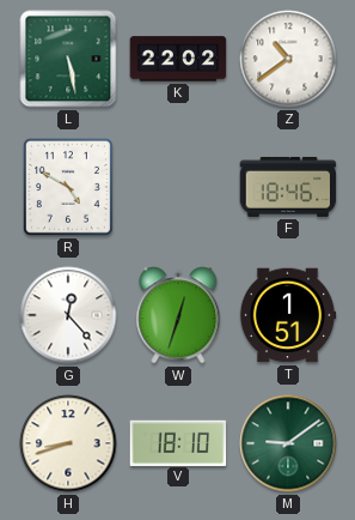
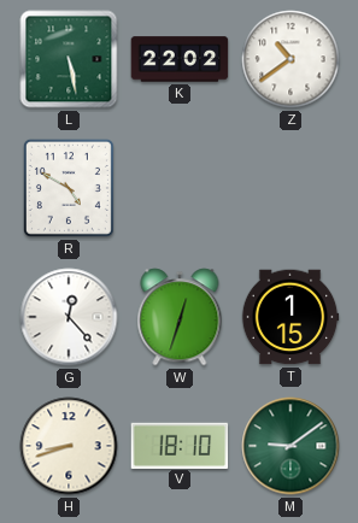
F: 18:46 -> none
T: 1:51 -> 1:15
